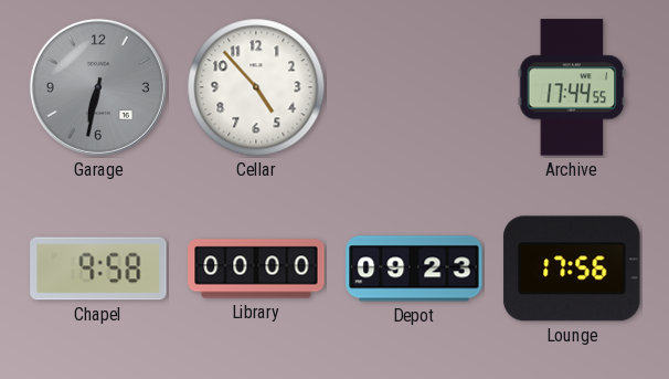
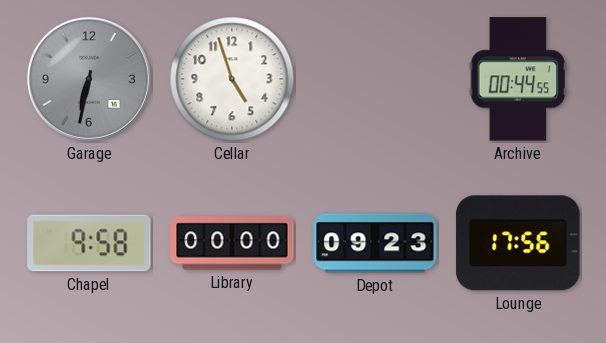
Cellar: 4:53 -> 4:57
Archive: 17:44 -> 00:44
